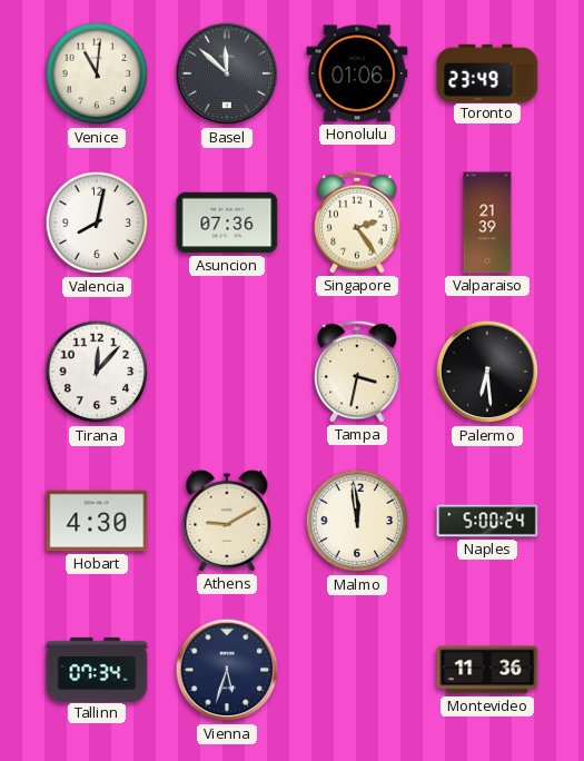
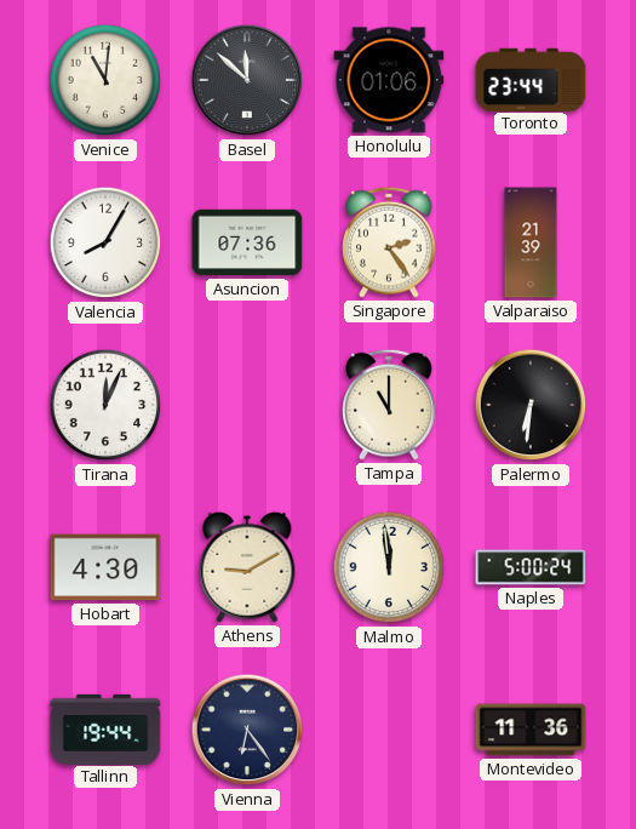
Toronto: 23:49 -> 23:44
Valencia: 8:02 -> 8:05
Tirana: 12:07 -> 12:04
Tampa: 3:32 -> 11:00
Palermo: 6:29 -> 6:31
Tallinn: 07:34 -> 19:44
Vienna: 5:33 -> 6:24
